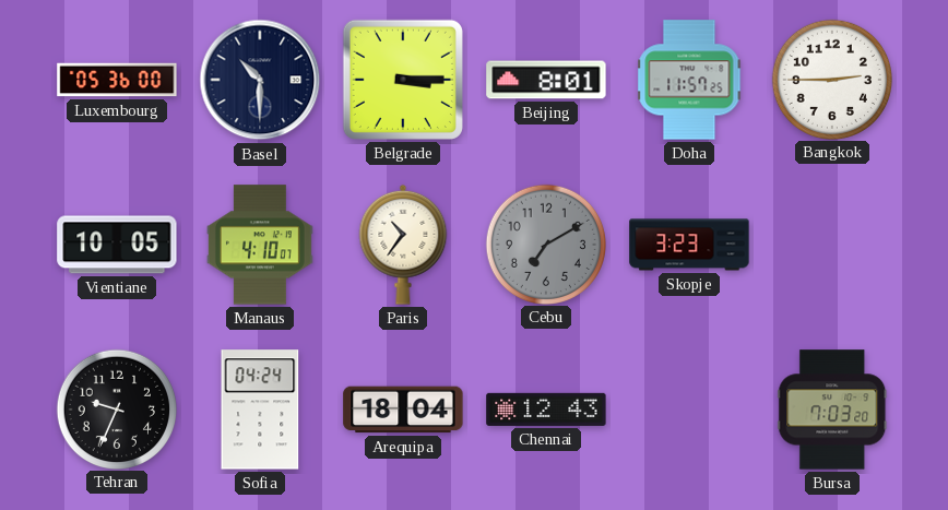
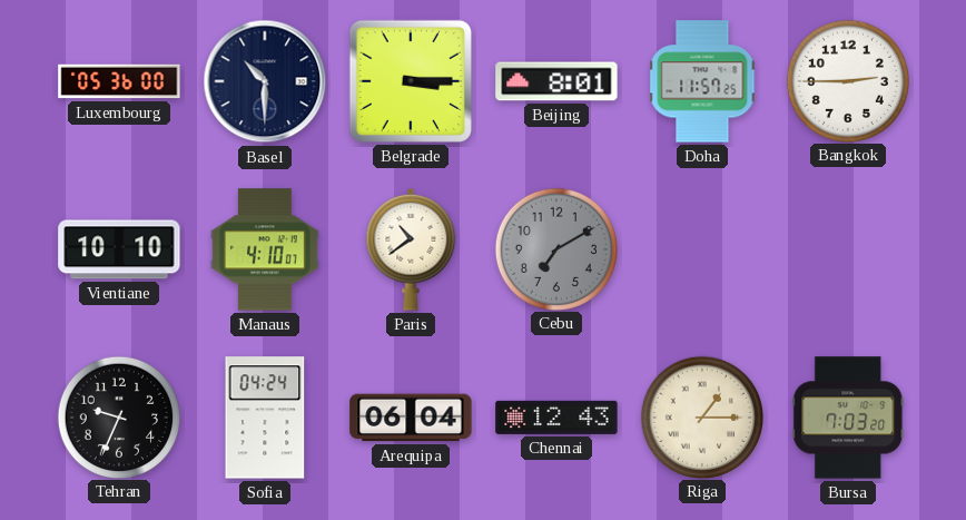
Vientiane: 10:05 -> 10:10
Paris: 10:36 -> 10:39
Skopje: 3:23 -> none
Arequipa: 18:04 -> 06:04
Riga: none -> 1:15
